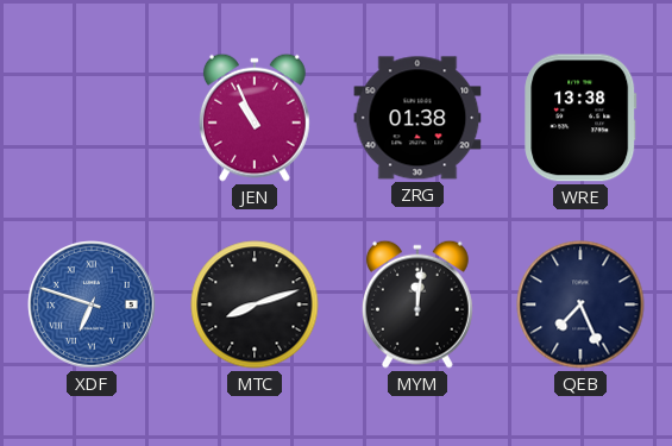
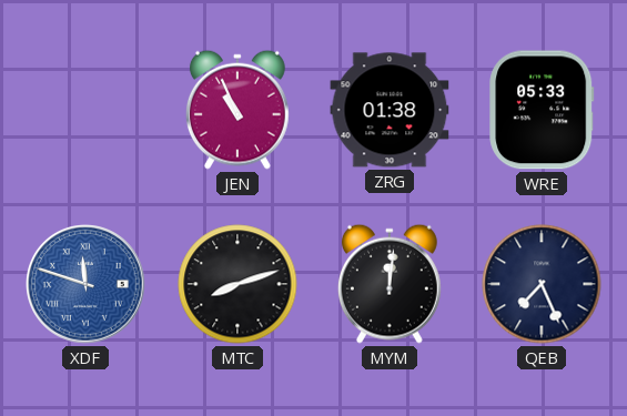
WRE: 13:38 -> 05:33
XDF: 6:48 -> 11:48
